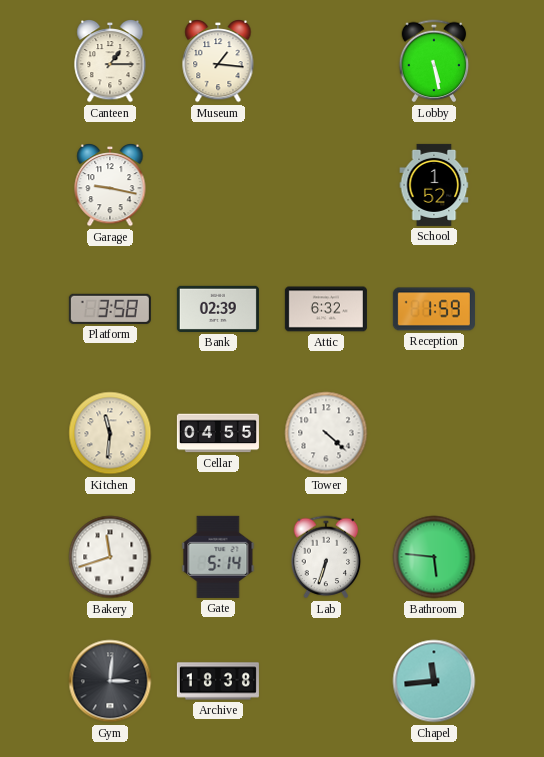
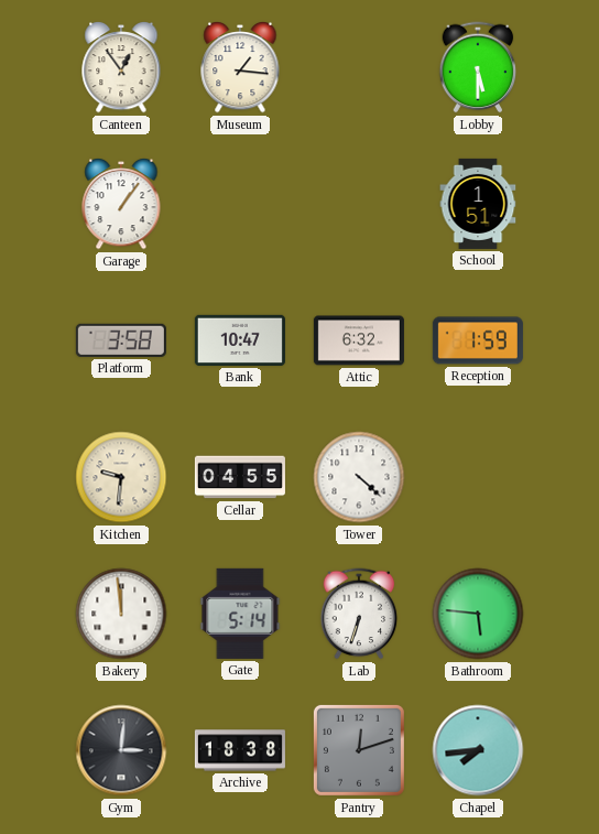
Canteen: 1:15 -> 12:54
Lobby: 5:28 -> 5:30
Garage: 9:17 -> 1:06
School: 1:52 -> 1:51
Bank: 02:39 -> 10:47
Kitchen: 11:31 -> 9:31
Bakery: 11:42 -> 11:59
Pantry: none -> 12:12
Chapel: 11:44 -> 7:44
